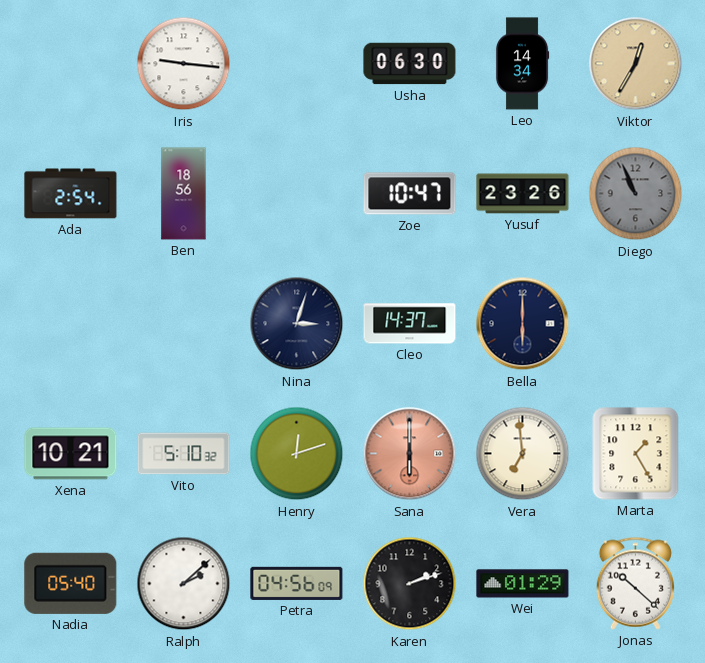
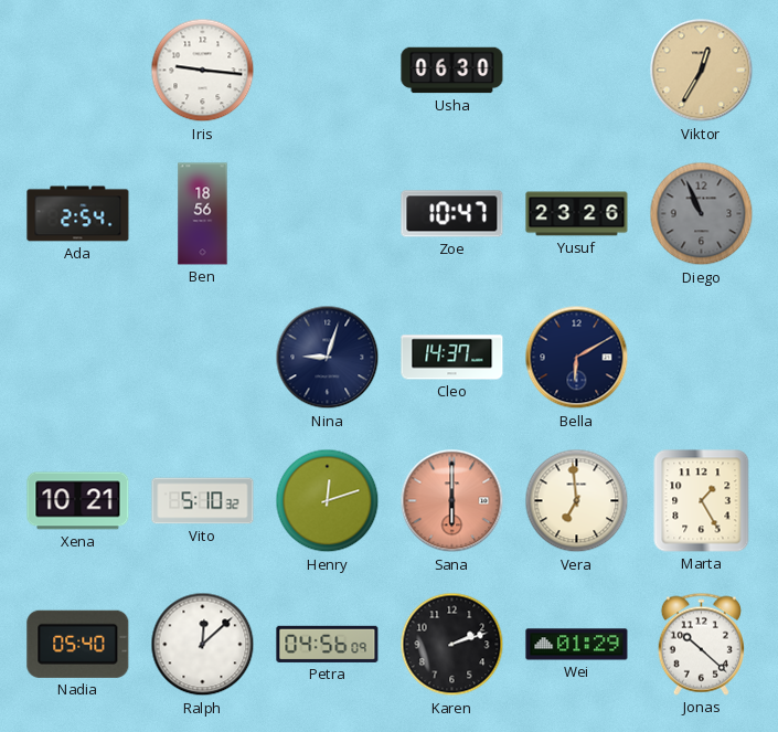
Leo: 14:34 -> none
Nina: 3:03 -> 9:03
Bella: 6:00 -> 6:10
Ralph: 2:08 -> 12:08
